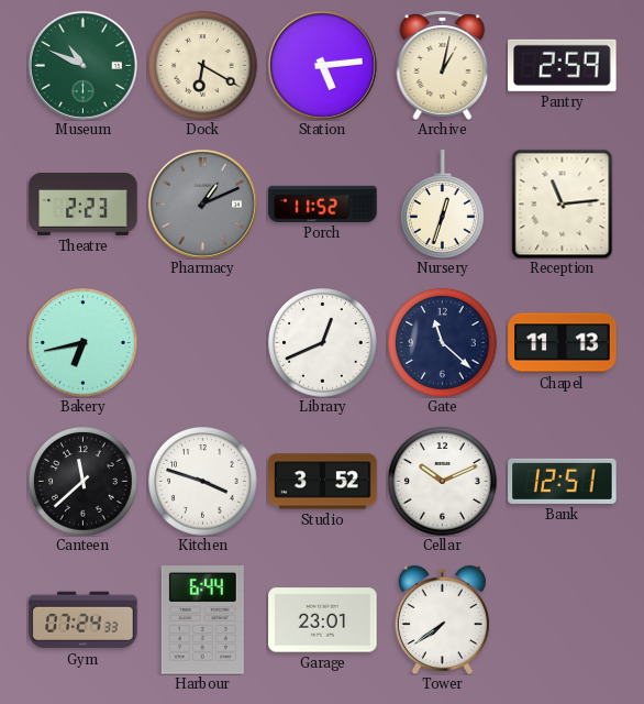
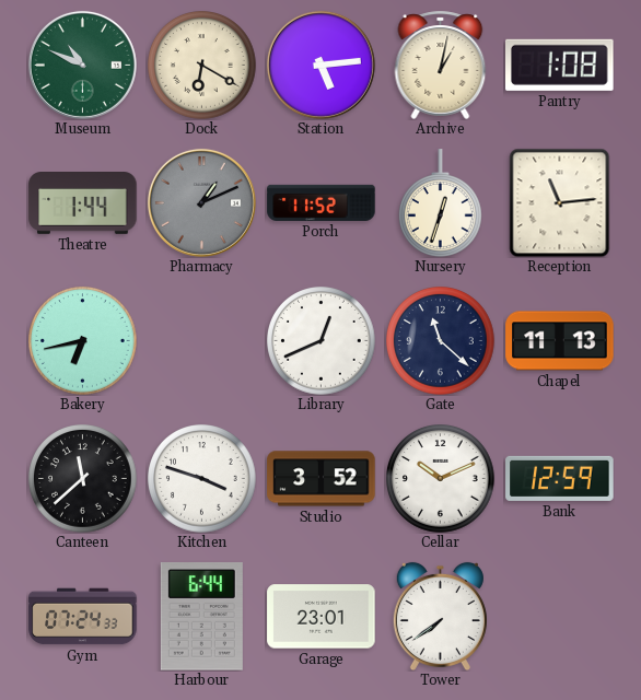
Pantry: 2:59 -> 1:08
Theatre: 2:23 -> 1:44
Bank: 12:51 -> 12:59
